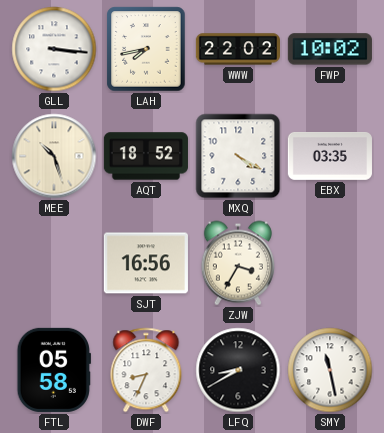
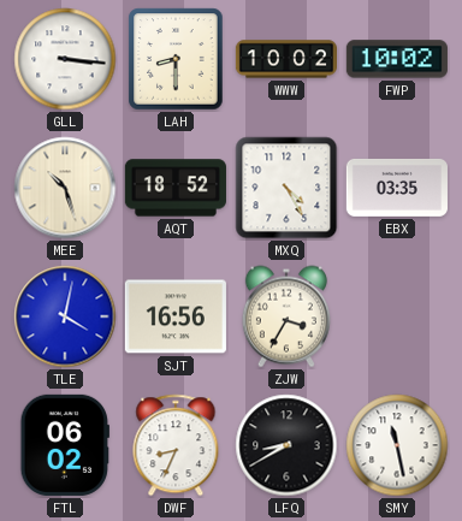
LAH: 7:43 -> 8:30
WWW: 22:02 -> 10:02
MXQ: 4:20 -> 4:25
TLE: none -> 4:02
FTL: 05:58 -> 06:02
